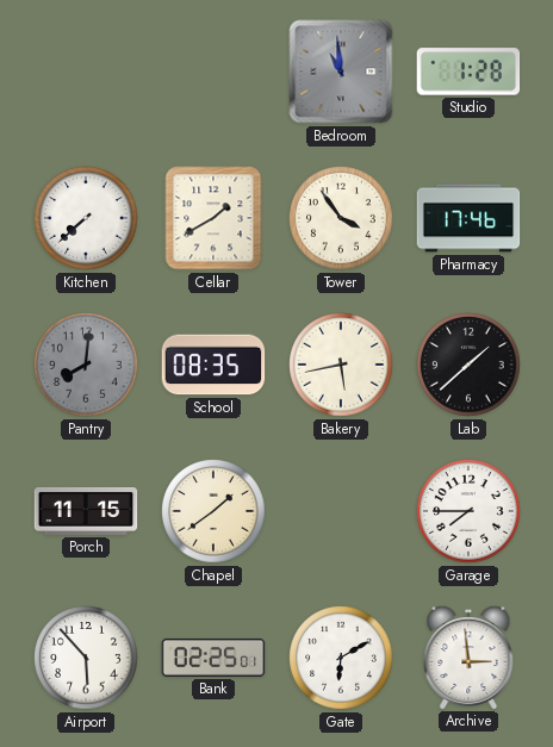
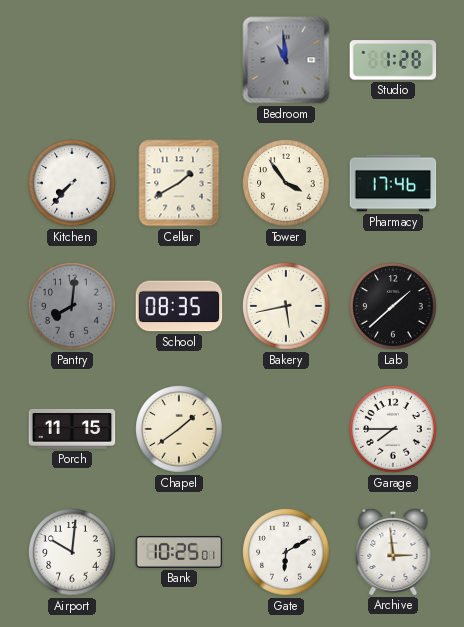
Kitchen: 7:38 -> 7:37
Airport: 5:53 -> 10:01
Bank: 02:25 -> 10:25
